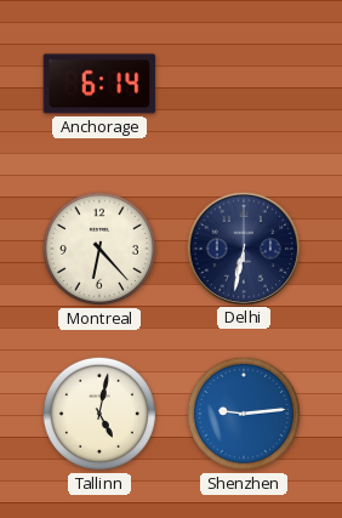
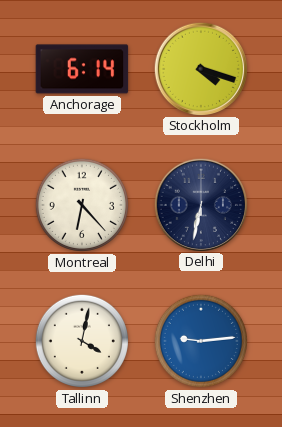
Stockholm: none -> 4:18
Tallinn: 5:02 -> 4:02
